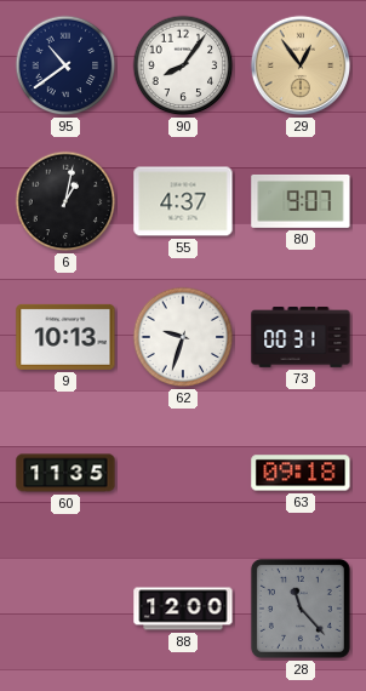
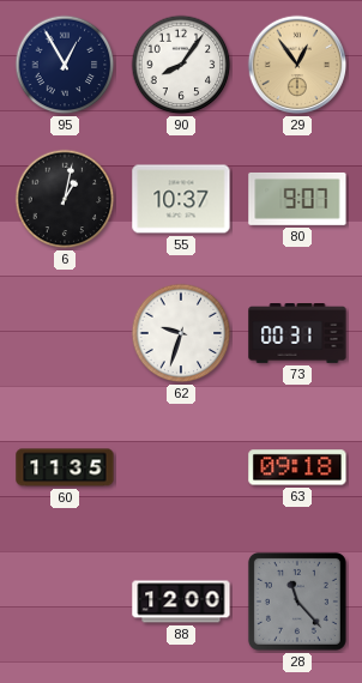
95: 10:39 -> 12:55
55: 4:37 -> 10:37
9: 10:13 -> none
